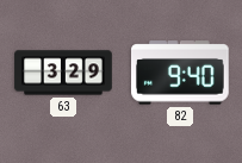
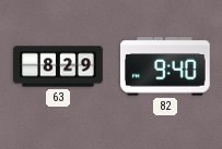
63: 3:29 -> 8:29
